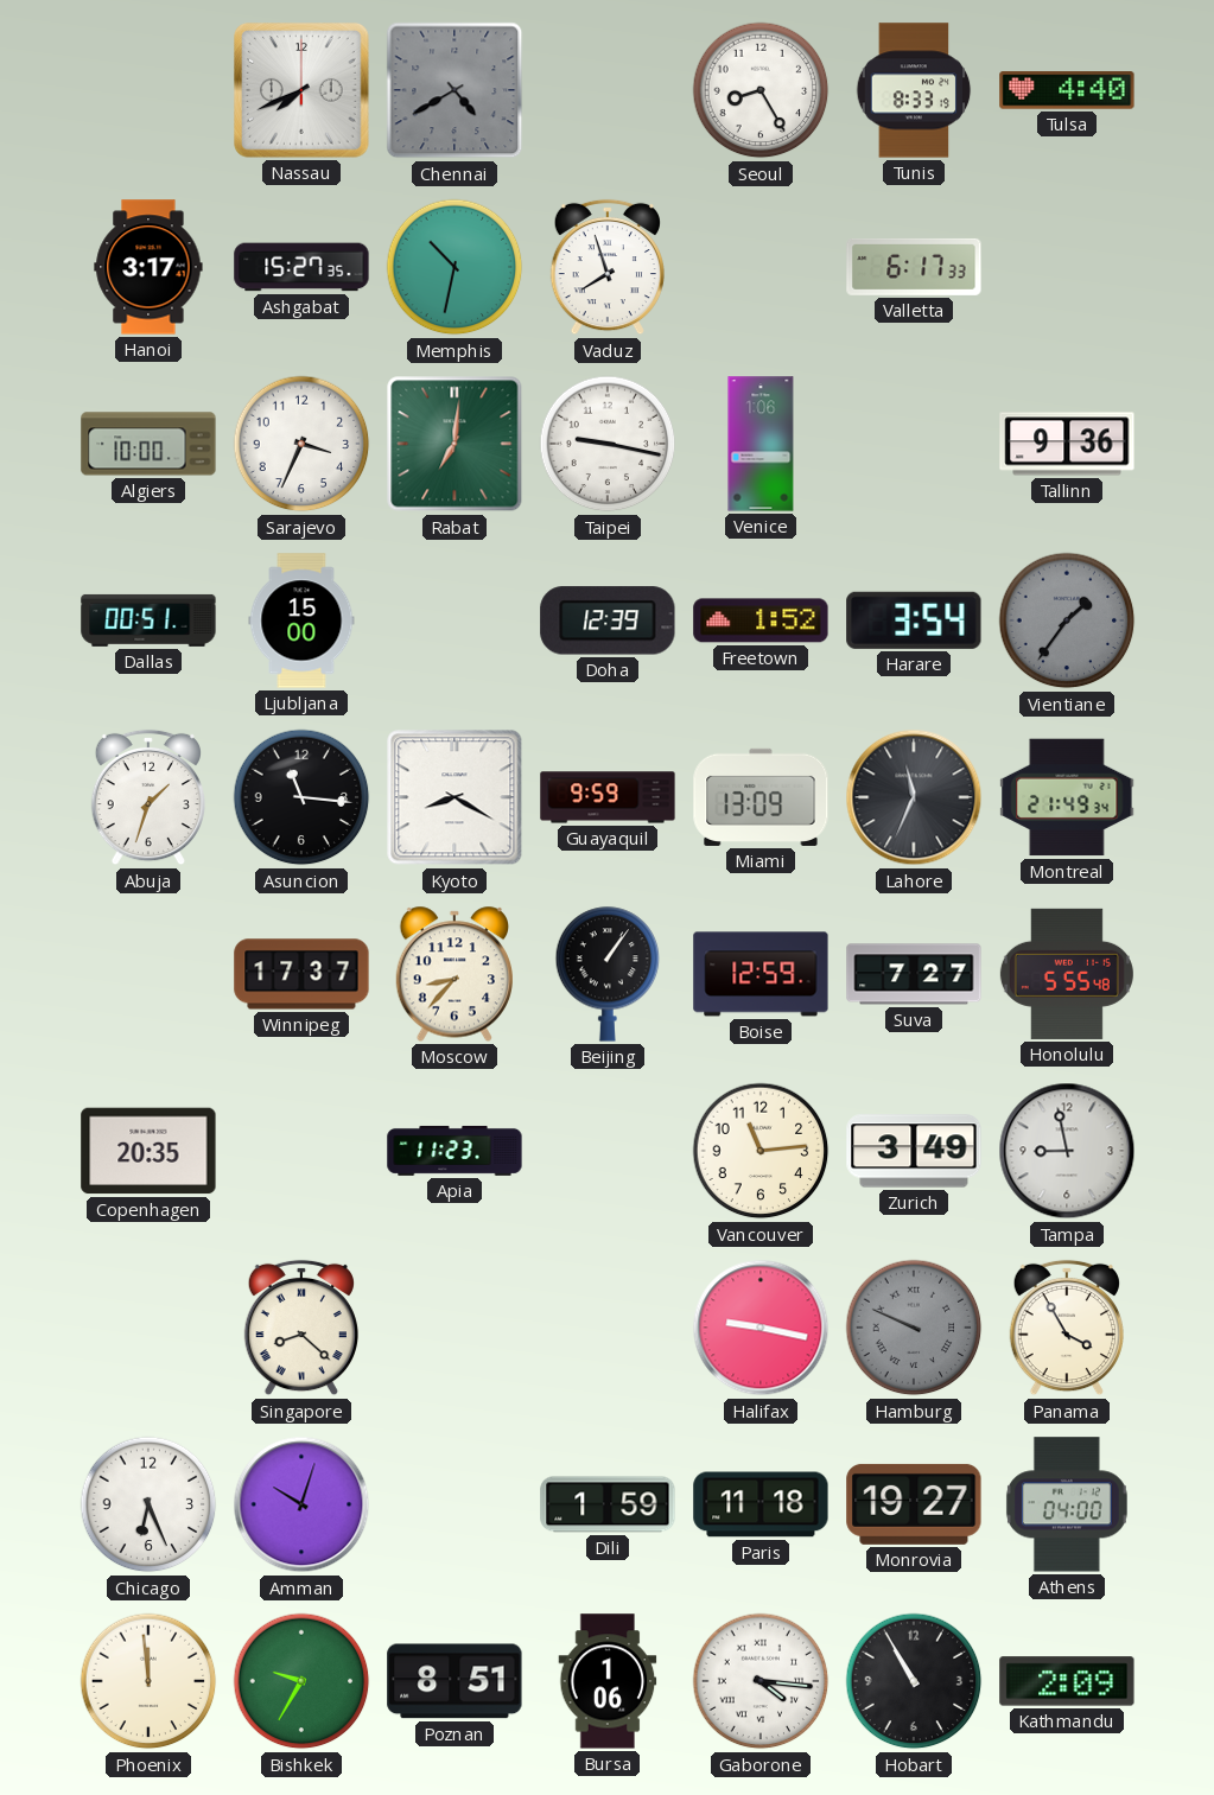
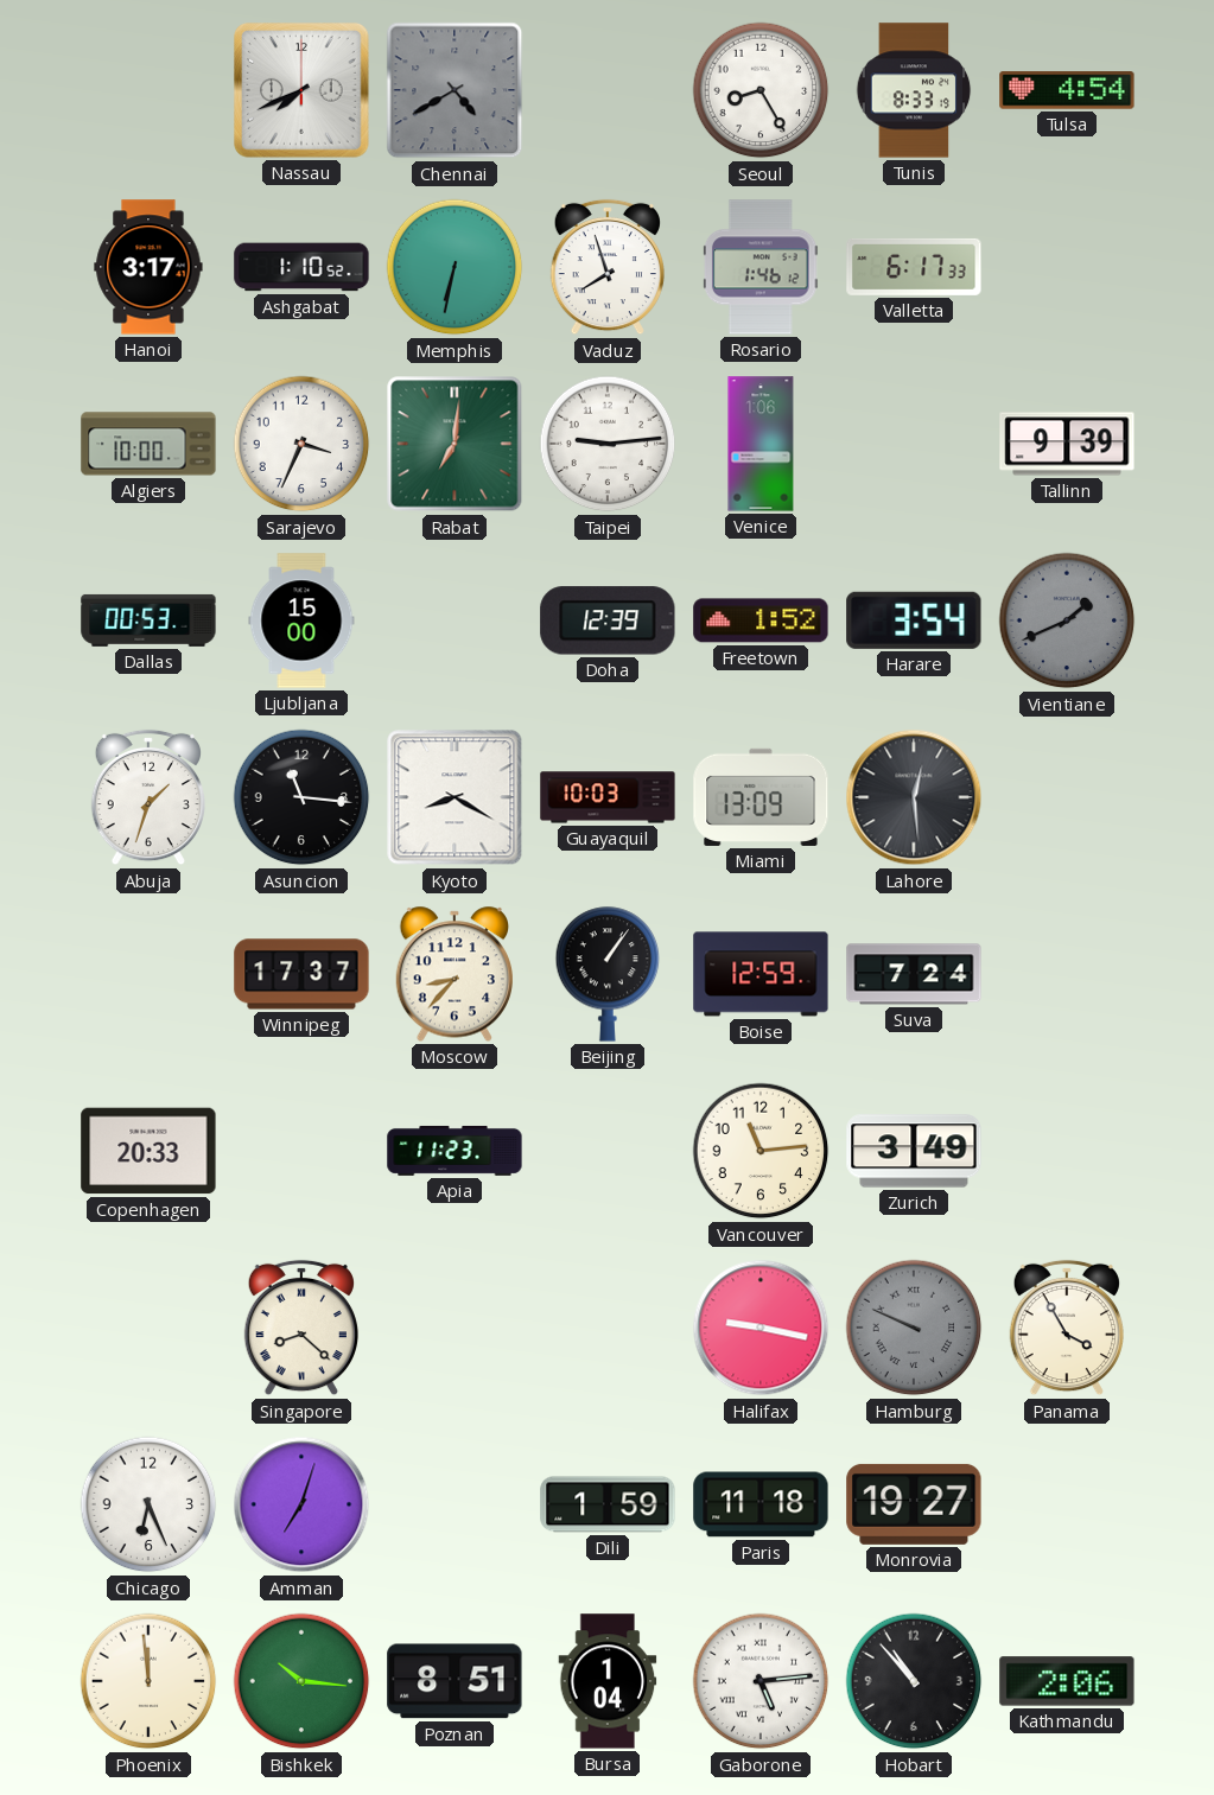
Tulsa: 4:40 -> 4:54
Ashgabat: 15:27 -> 1:10
Memphis: 10:32 -> 6:32
Rosario: none -> 1:46
Taipei: 9:17 -> 9:14
Tallinn: 9:36 -> 9:39
Dallas: 00:51 -> 00:53
Vientiane: 1:36 -> 1:41
Guayaquil: 9:59 -> 10:03
Lahore: 11:34 -> 12:29
Montreal: 21:49 -> none
Suva: 7:27 -> 7:24
Honolulu: 5:55 -> none
Copenhagen: 20:35 -> 20:33
Tampa: 8:58 -> none
Amman: 10:03 -> 7:03
Athens: 04:00 -> none
Bishkek: 9:35 -> 10:16
Bursa: 1:06 -> 1:04
Gaborone: 4:16 -> 5:14
Hobart: 10:55 -> 10:53
Kathmandu: 2:09 -> 2:06
